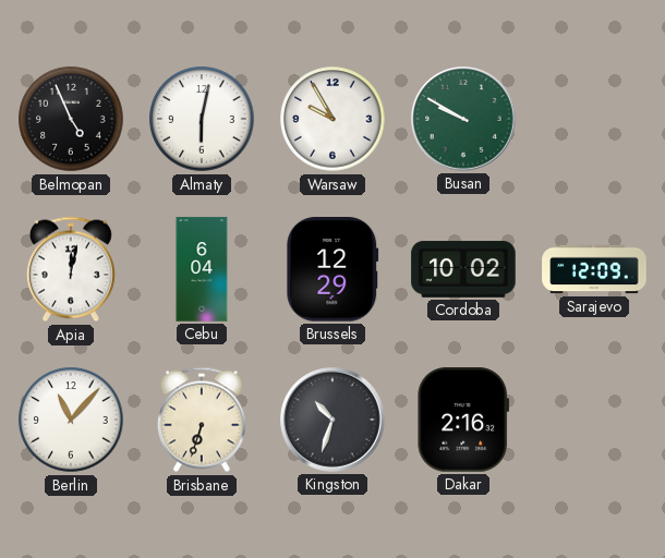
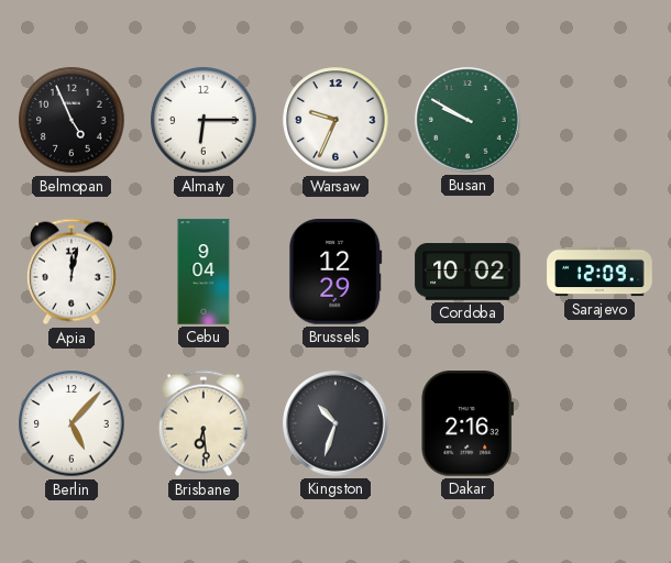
Almaty: 6:02 -> 6:15
Warsaw: 9:55 -> 9:34
Cebu: 6:04 -> 9:04
Berlin: 11:07 -> 5:07
Brisbane: 6:33 -> 6:29
